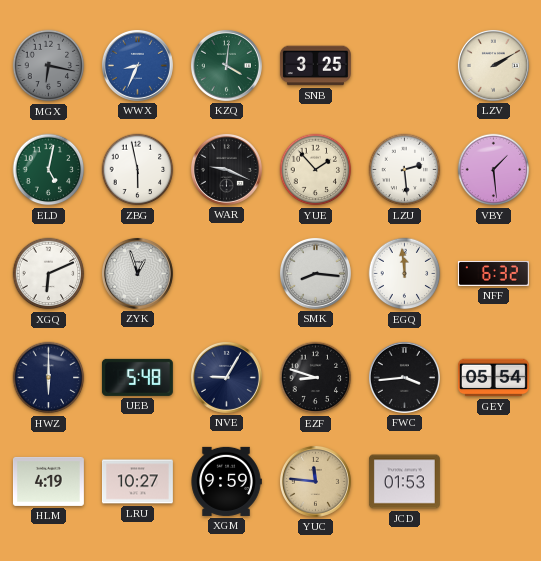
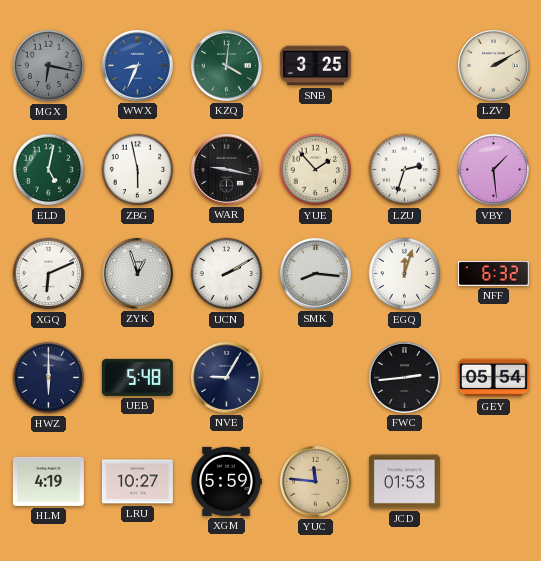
WAR: 9:19 -> 9:17
LZU: 2:29 -> 2:33
UCN: none -> 2:10
EGQ: 11:59 -> 12:03
EZF: 8:48 -> none
FWC: 3:44 -> 2:44
XGM: 9:59 -> 5:59
